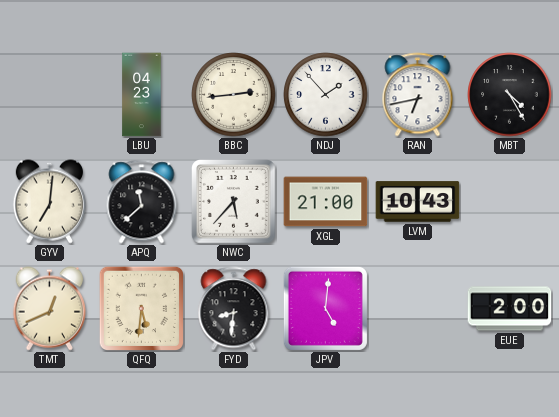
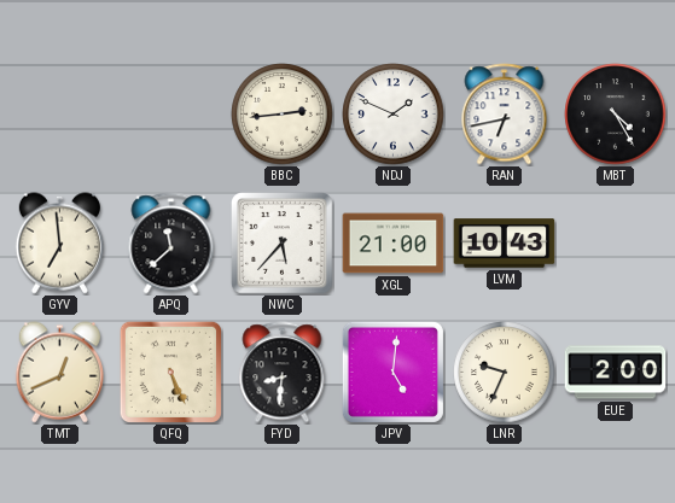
LBU: 04:23 -> none
NDJ: 1:53 -> 1:49
GYV: 7:01 -> 6:59
QFQ: 5:31 -> 5:26
LNR: none -> 9:34
